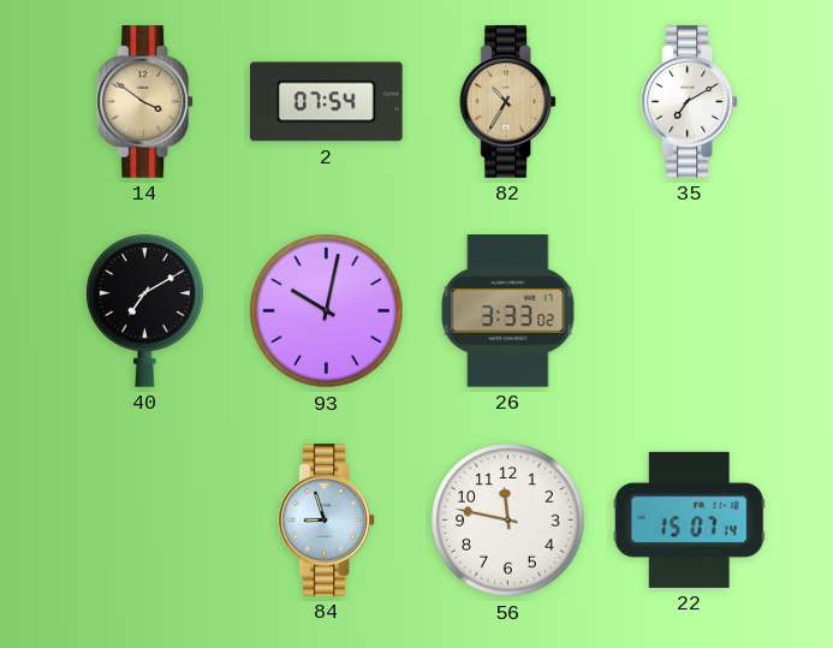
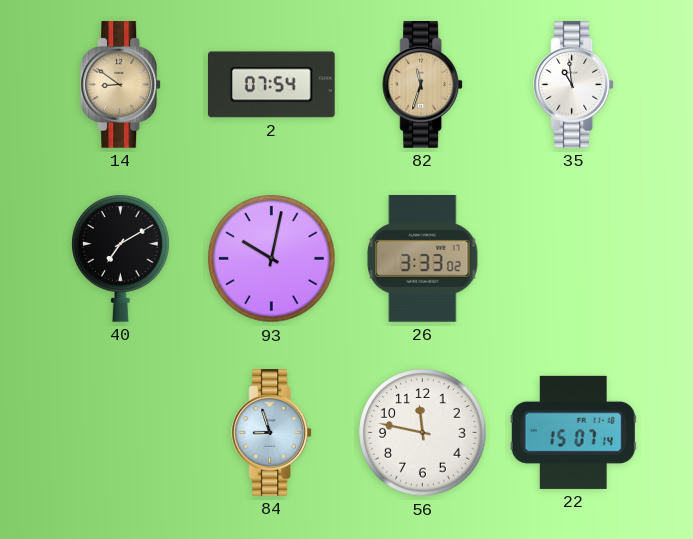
14: 3:51 -> 8:51
82: 10:35 -> 11:33
35: 7:10 -> 10:59
